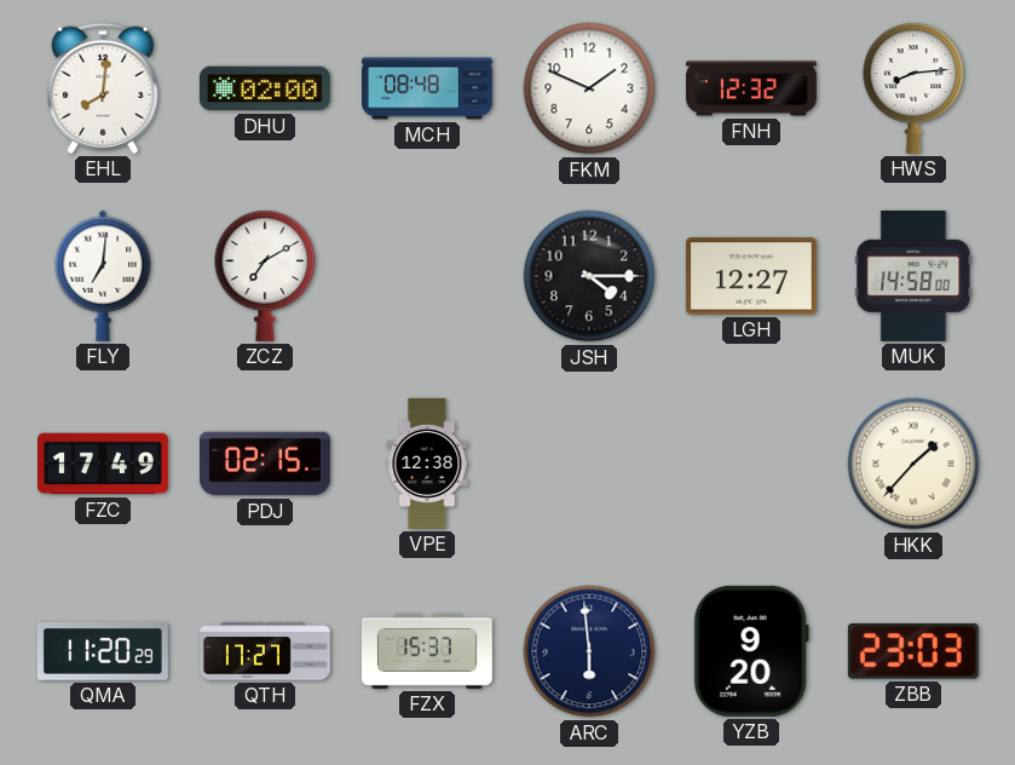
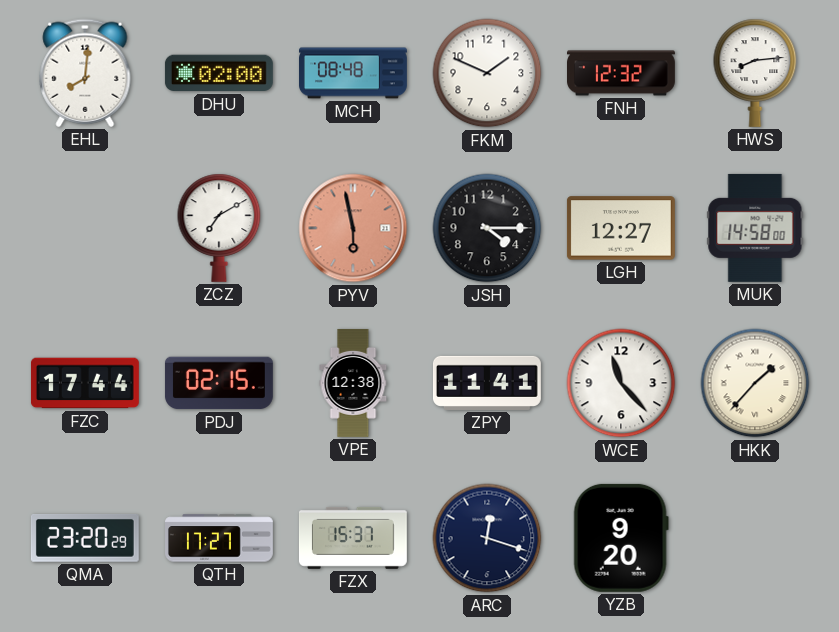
FLY: 7:01 -> none
PYV: none -> 5:58
FZC: 17:49 -> 17:44
ZPY: none -> 11:41
WCE: none -> 11:23
QMA: 11:20 -> 23:20
ARC: 5:59 -> 12:18
ZBB: 23:03 -> none
